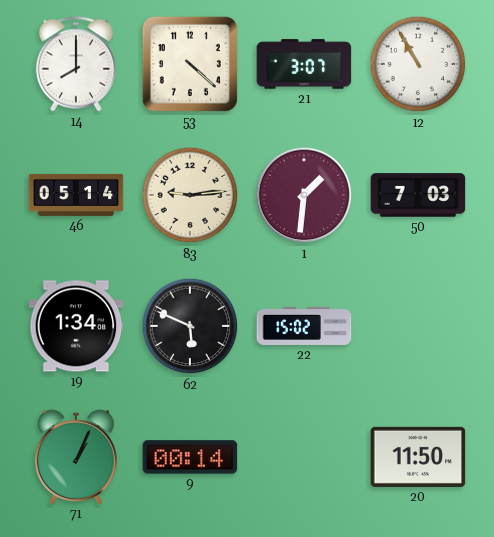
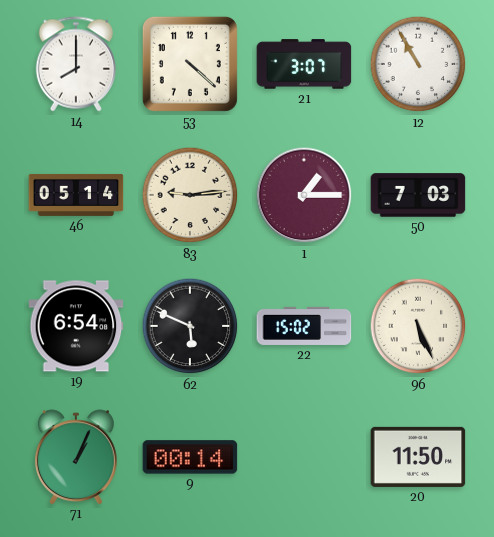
1: 1:31 -> 1:15
19: 1:34 -> 6:54
96: none -> 5:26
